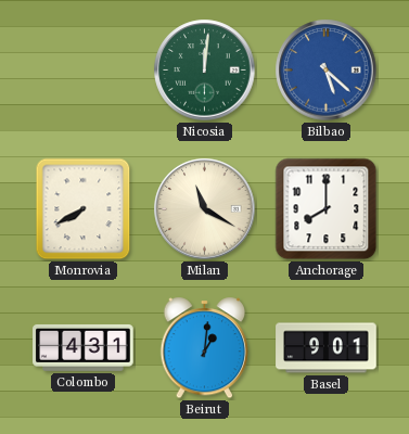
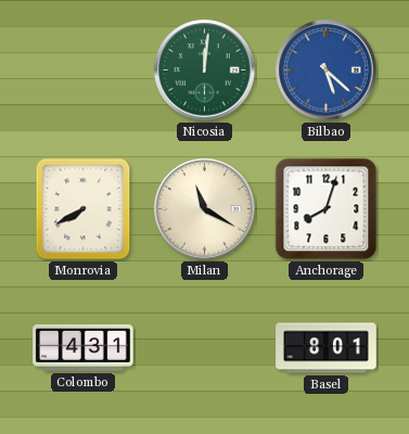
Anchorage: 8:00 -> 8:03
Beirut: 1:01 -> none
Basel: 9:01 -> 8:01
